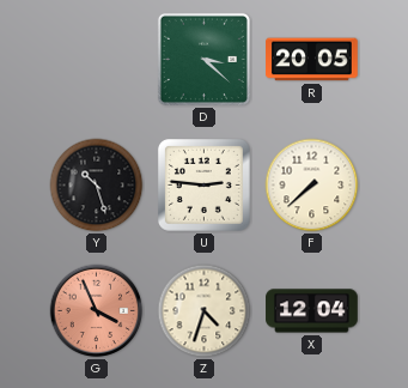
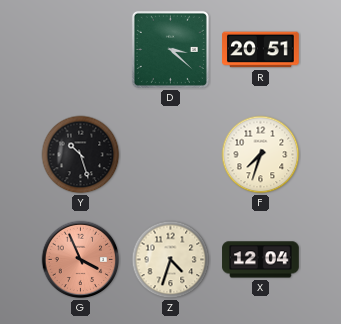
R: 20:05 -> 20:51
U: 2:46 -> none
F: 7:38 -> 7:33
